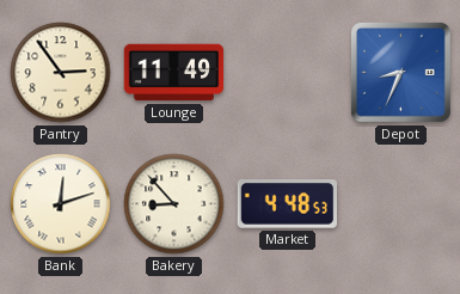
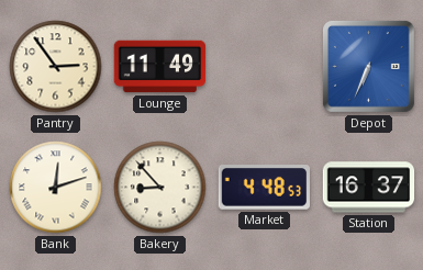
Depot: 8:34 -> 6:34
Station: none -> 16:37
